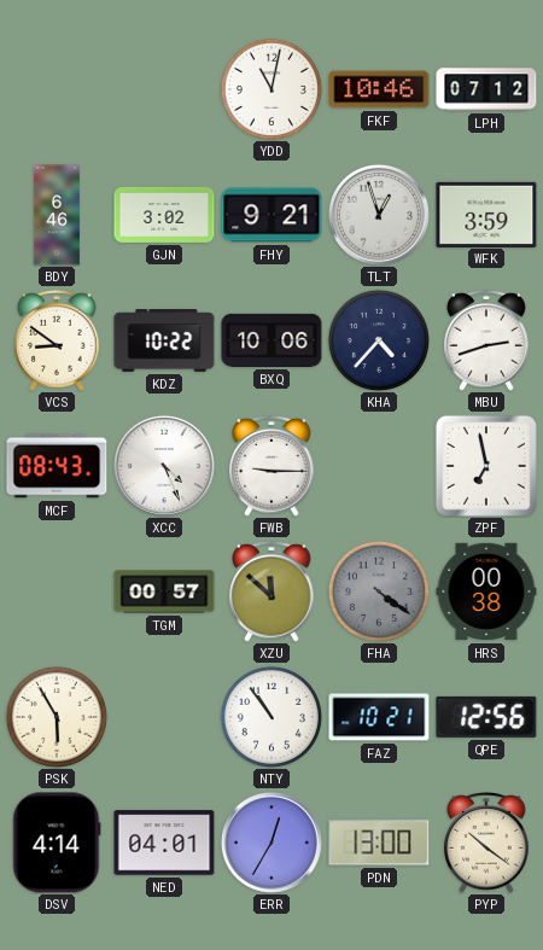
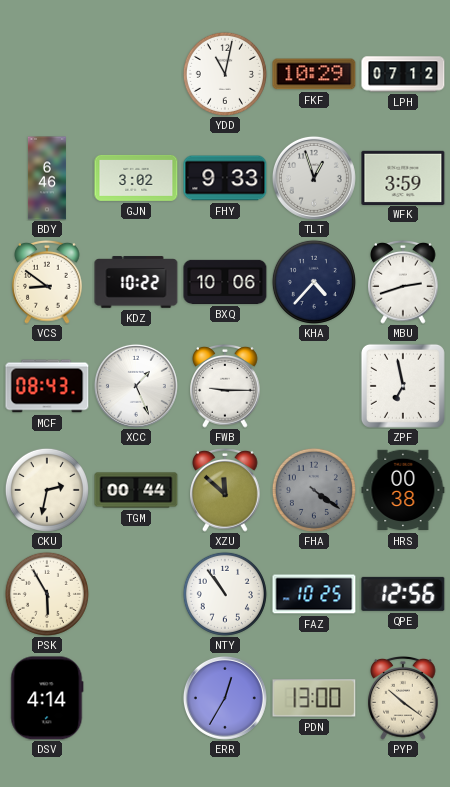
FKF: 10:46 -> 10:29
FHY: 9:21 -> 9:33
XCC: 4:26 -> 1:26
CKU: none -> 2:32
TGM: 00:57 -> 00:44
FAZ: 10:21 -> 10:25
NED: 04:01 -> none
